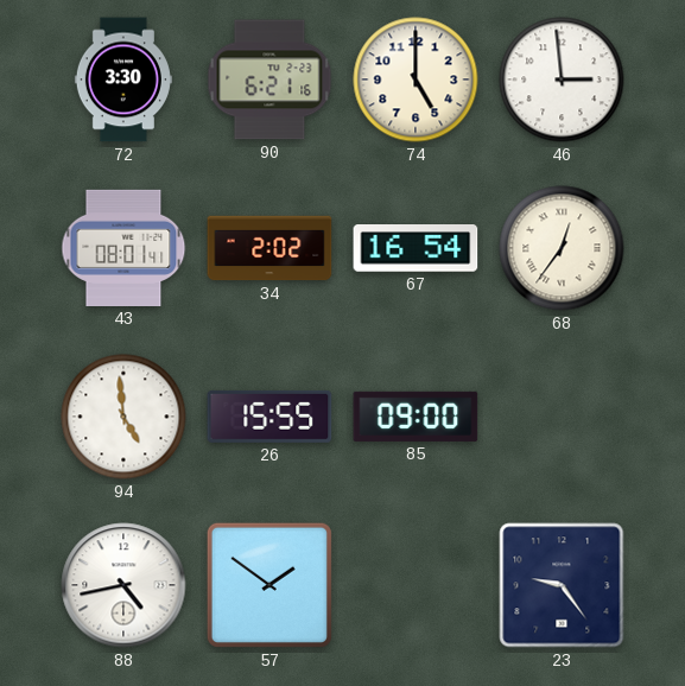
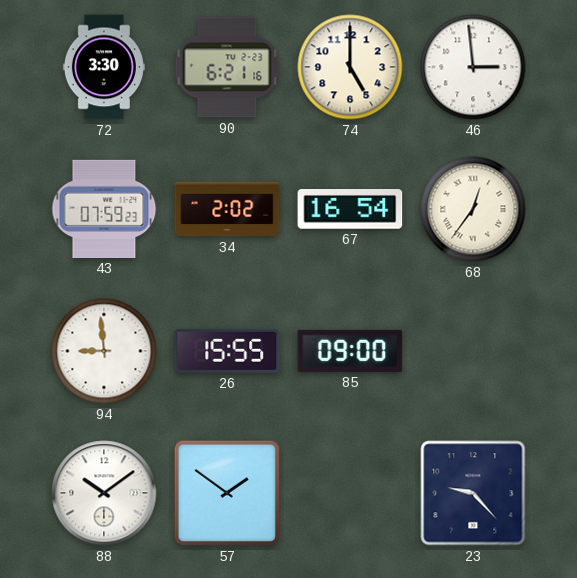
43: 08:01 -> 07:59
94: 4:59 -> 8:59
88: 4:43 -> 10:09
23: 9:24 -> 9:23
